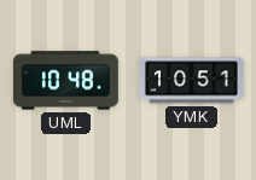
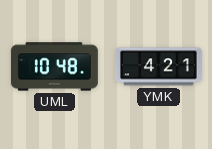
YMK: 10:51 -> 4:21
